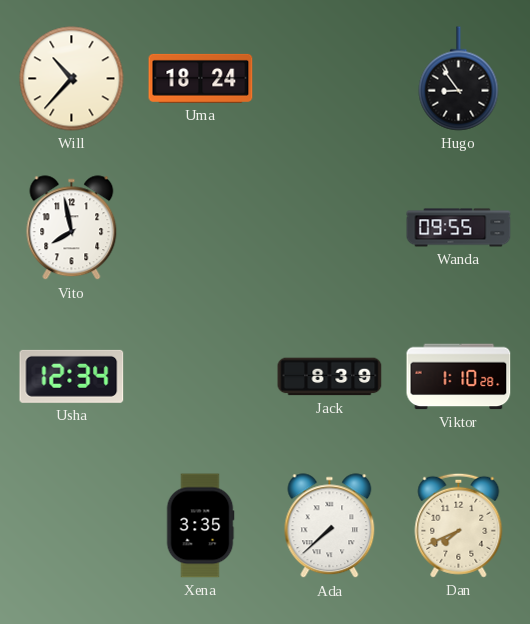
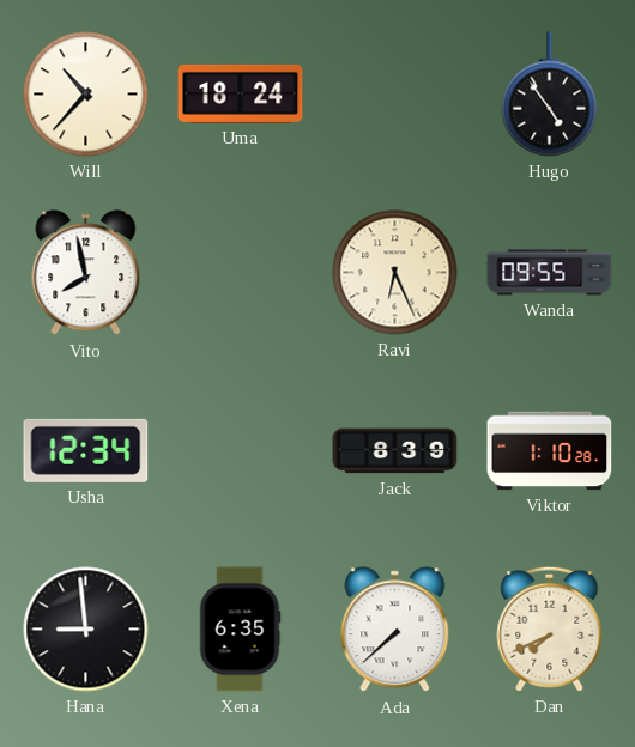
Hugo: 8:54 -> 4:54
Ravi: none -> 6:26
Hana: none -> 8:59
Xena: 3:35 -> 6:35
